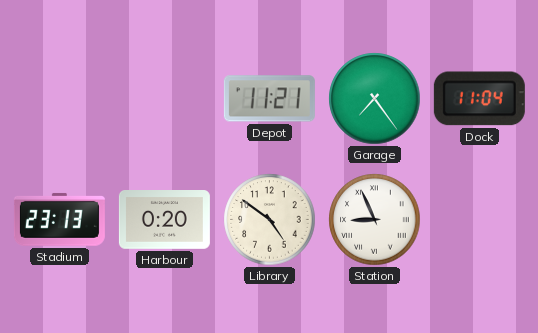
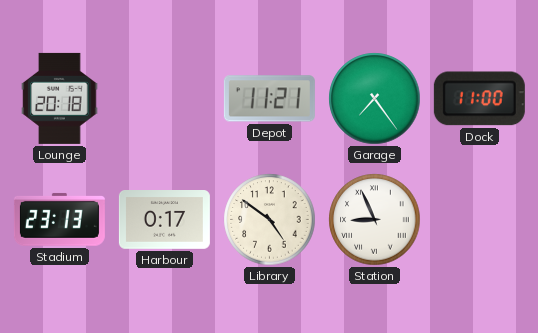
Lounge: none -> 20:18
Dock: 11:04 -> 11:00
Harbour: 0:20 -> 0:17
